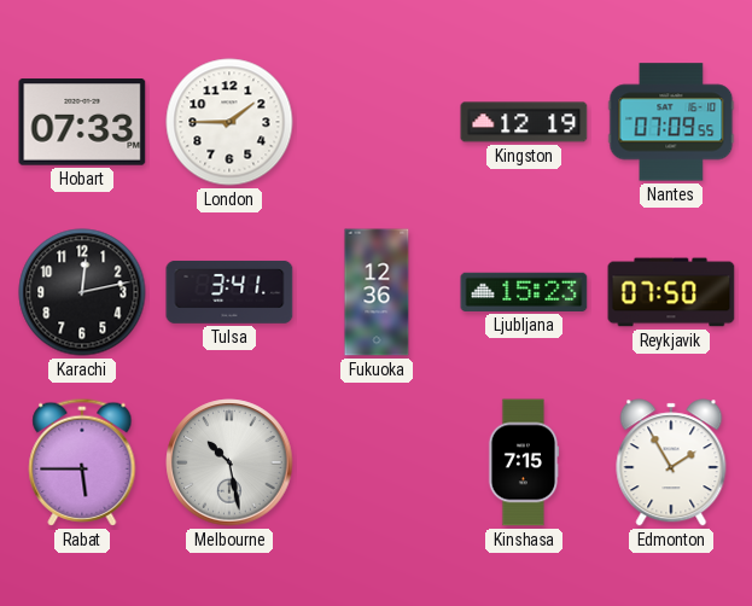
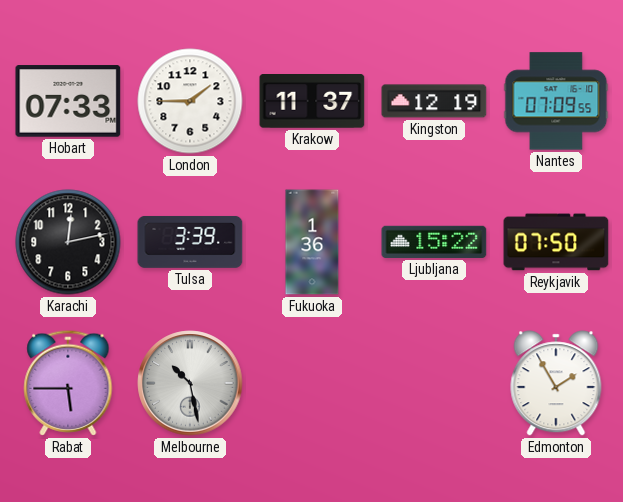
Krakow: none -> 11:37
Tulsa: 3:41 -> 3:39
Fukuoka: 12:36 -> 1:36
Ljubljana: 15:23 -> 15:22
Kinshasa: 7:15 -> none
